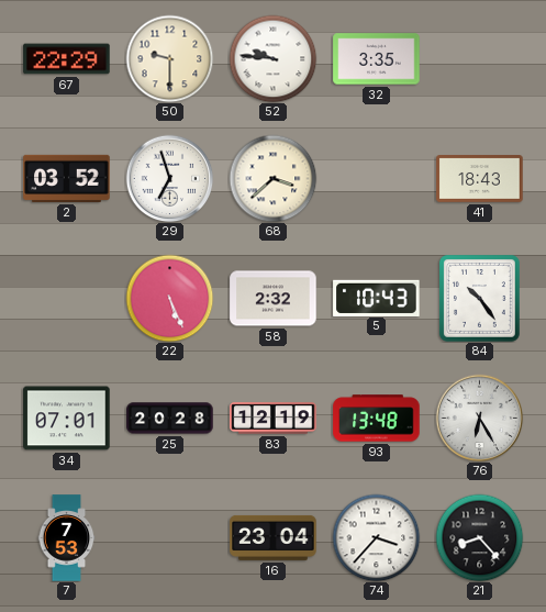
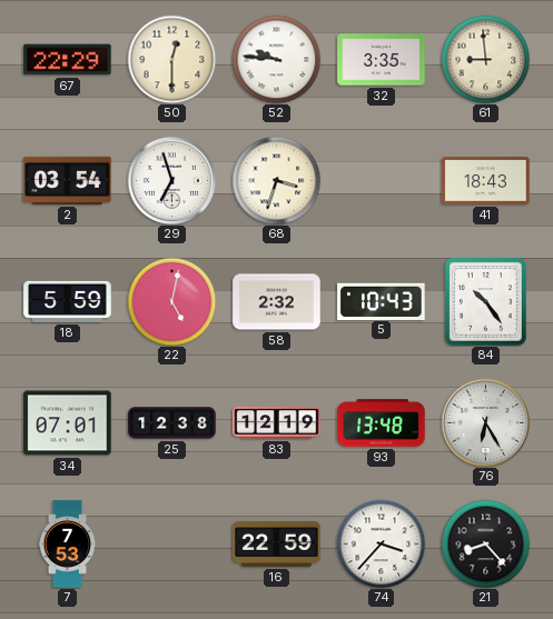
50: 9:30 -> 12:30
61: none -> 8:59
2: 03:52 -> 03:54
68: 3:38 -> 3:33
18: none -> 5:59
22: 5:26 -> 5:02
25: 20:28 -> 12:38
16: 23:04 -> 22:59
